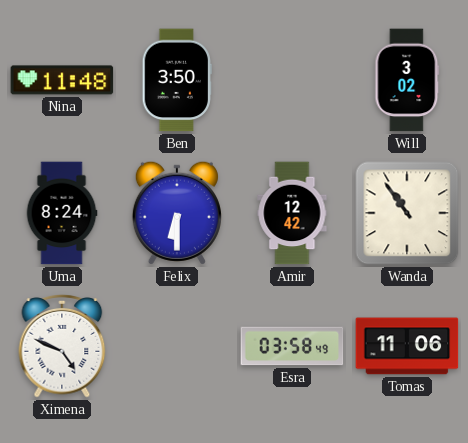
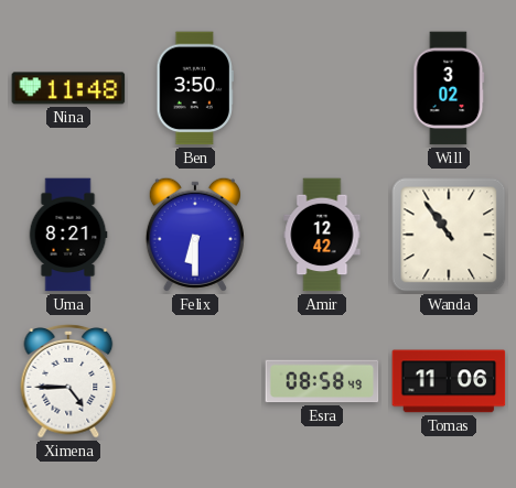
Uma: 8:24 -> 8:21
Ximena: 4:49 -> 4:45
Esra: 03:58 -> 08:58
